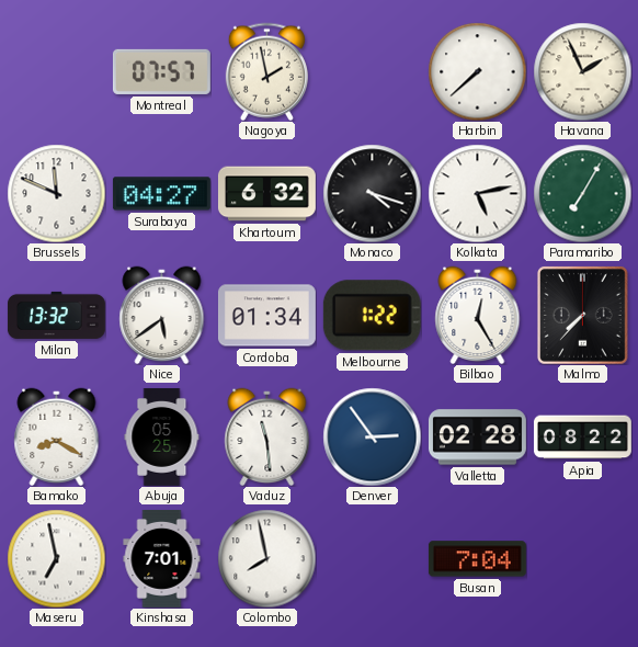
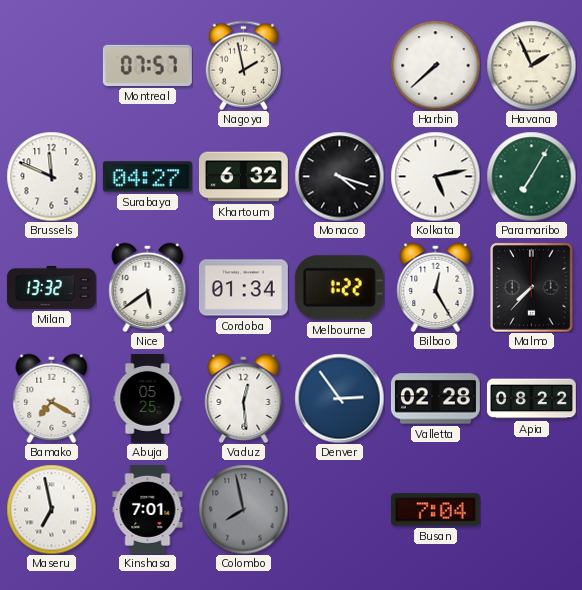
Bamako: 8:20 -> 7:20
Vaduz: 11:29 -> 12:29
Colombo dial: white -> grey
